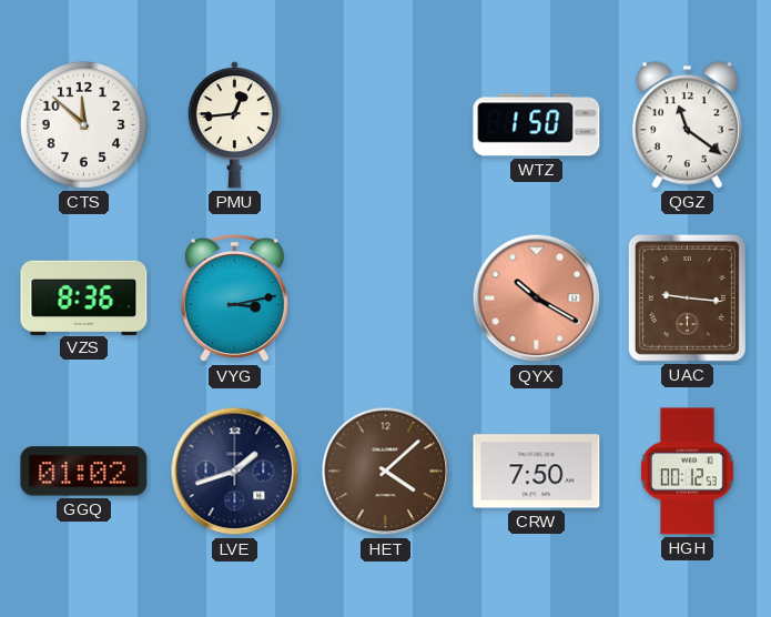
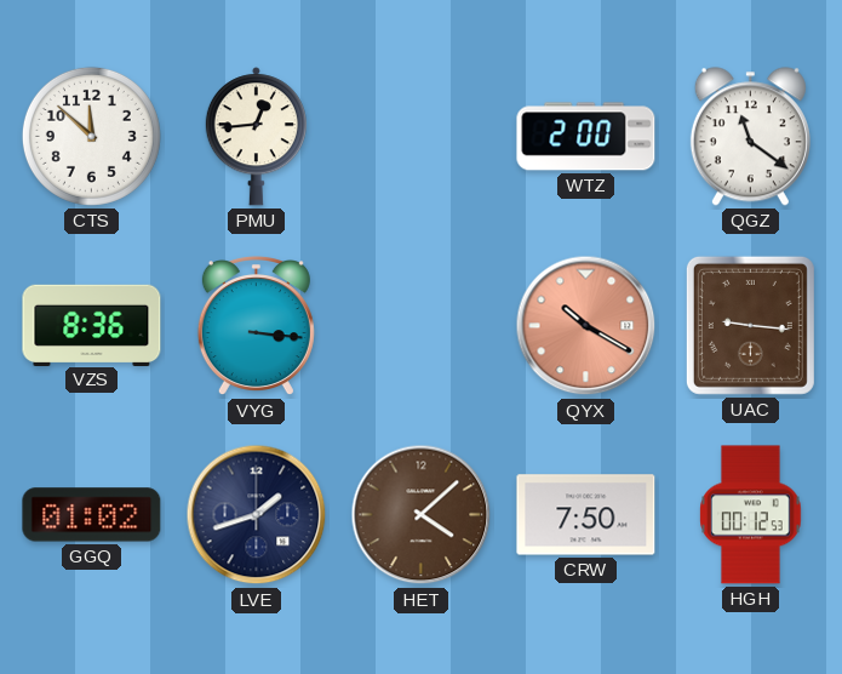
WTZ: 1:50 -> 2:00
VYG: 3:13 -> 3:16
